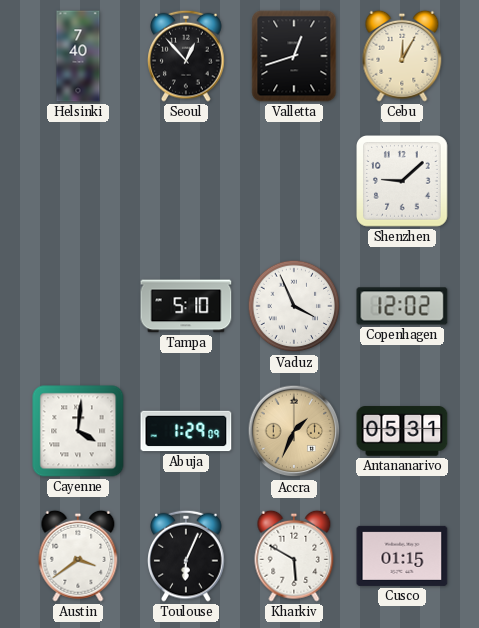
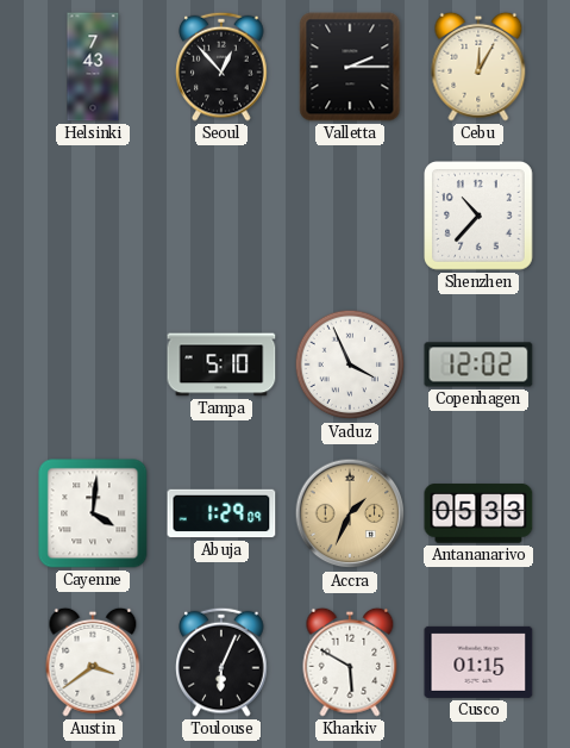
Helsinki: 7:40 -> 7:43
Valletta: 12:42 -> 2:15
Shenzhen: 9:08 -> 10:37
Antananarivo: 05:31 -> 05:33
